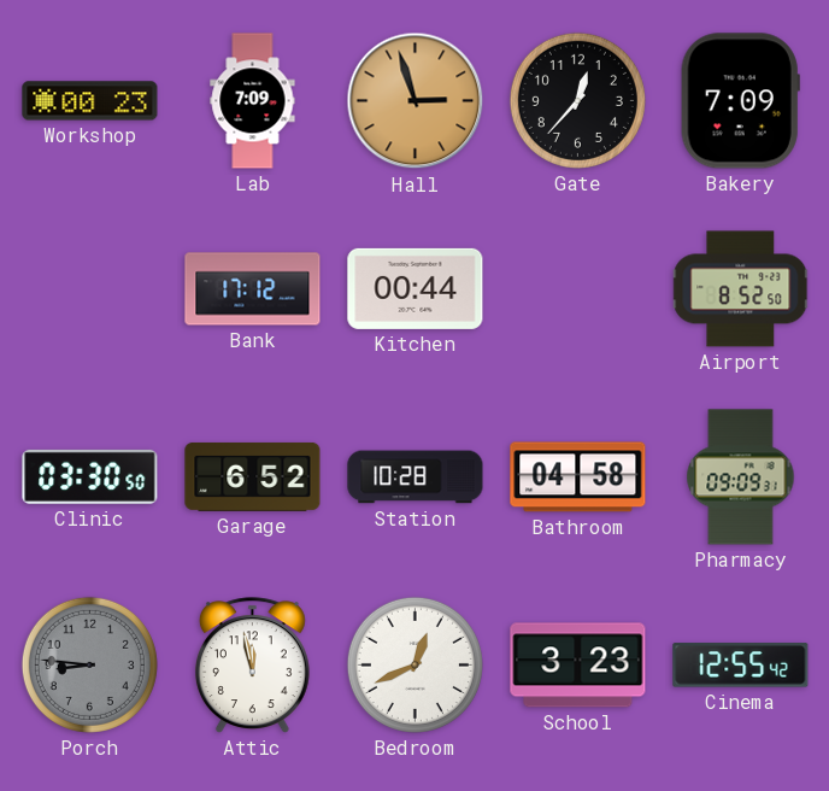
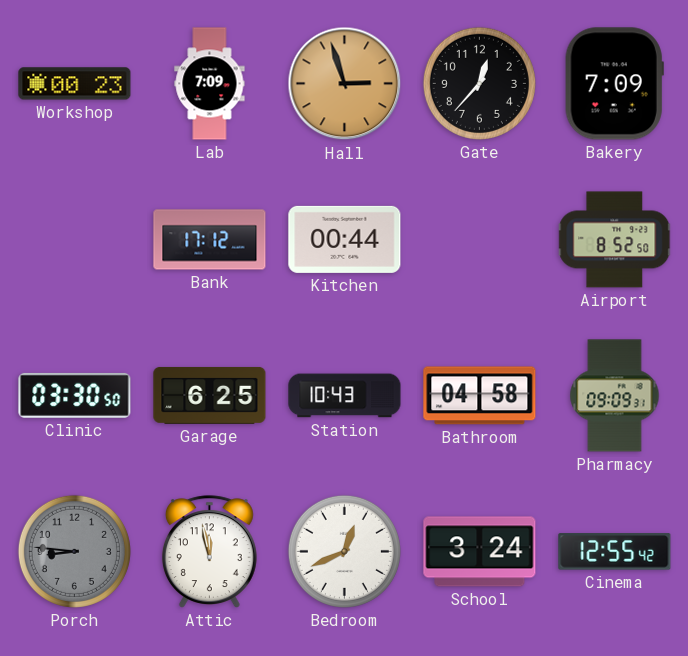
Garage: 6:52 -> 6:25
Station: 10:28 -> 10:43
School: 3:23 -> 3:24
